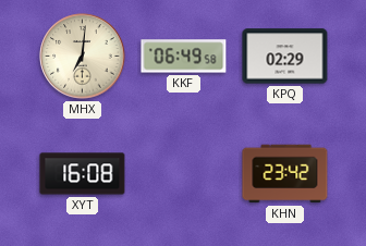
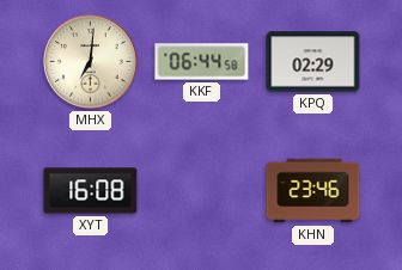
KKF: 06:49 -> 06:44
KHN: 23:42 -> 23:46
